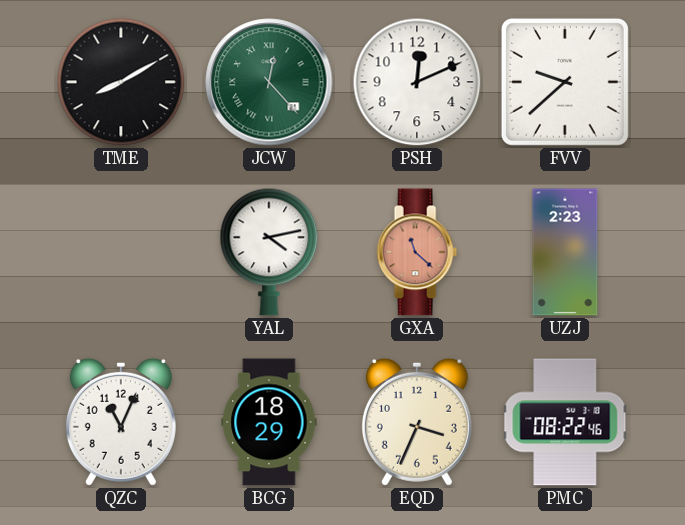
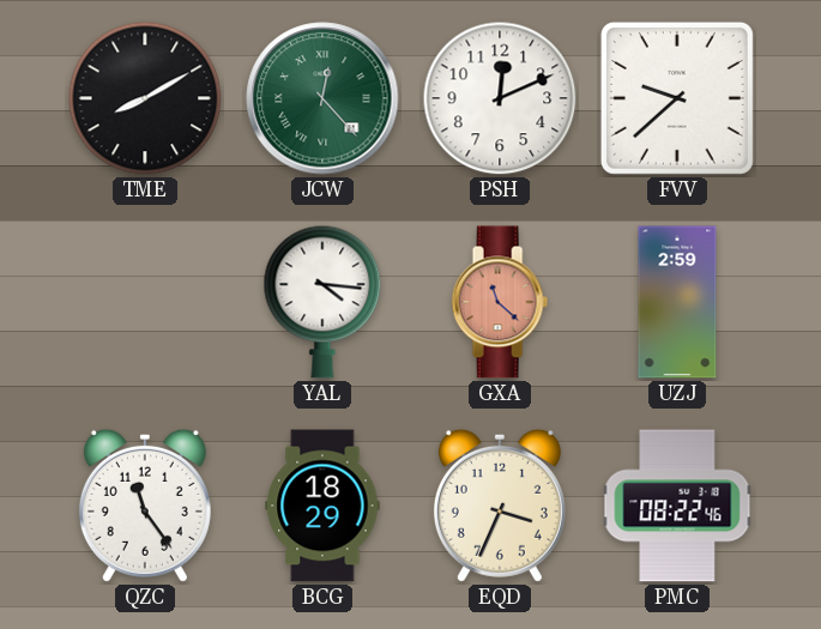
YAL: 4:13 -> 4:16
UZJ: 2:23 -> 2:59
QZC: 11:04 -> 11:24
